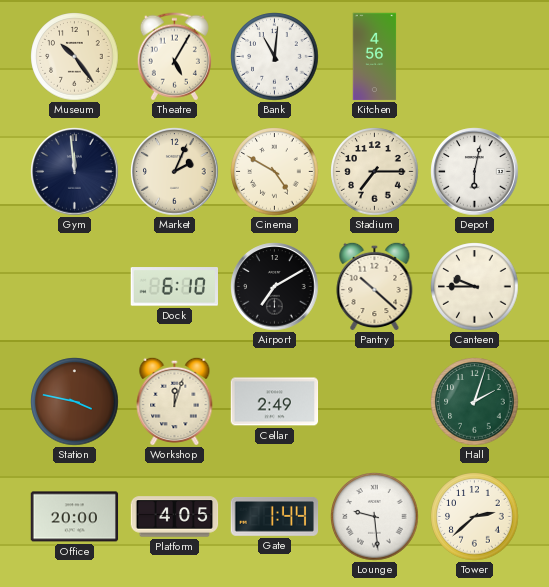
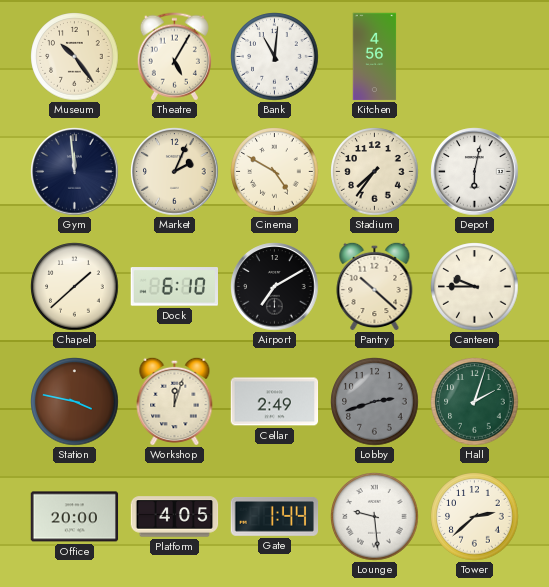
Stadium: 7:15 -> 7:36
Chapel: none -> 1:38
Lobby: none -> 2:42
